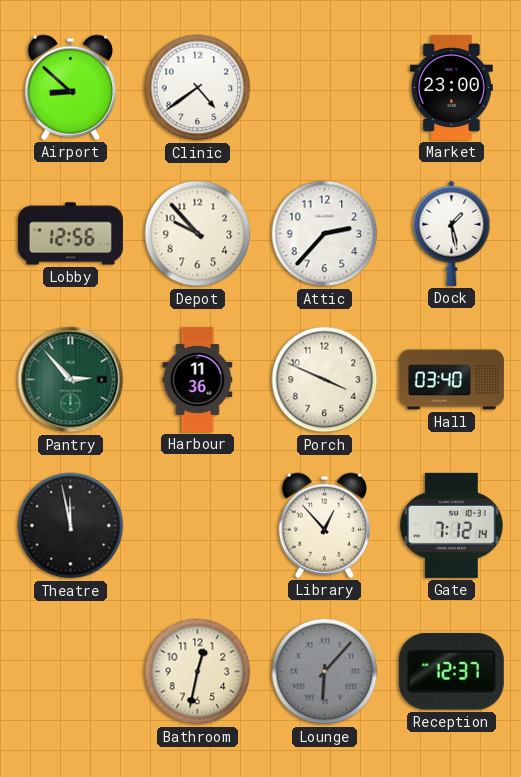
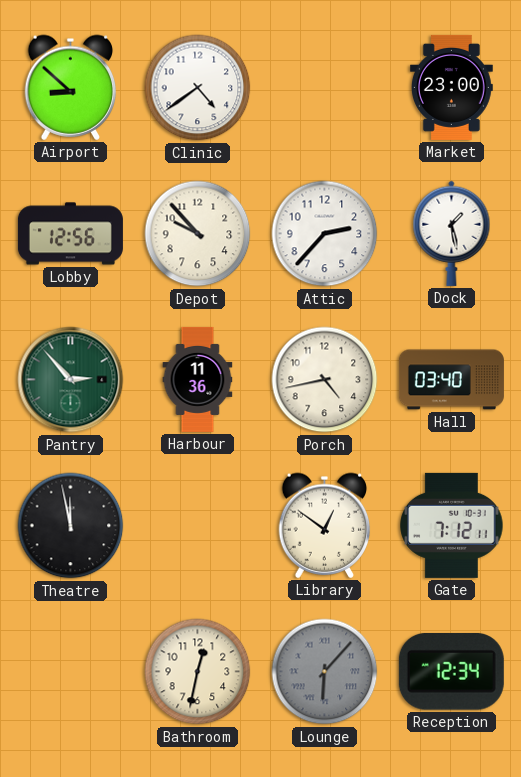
Porch: 3:49 -> 4:43
Library: 12:53 -> 12:51
Gate: 7:12:14 -> 7:12:11
Reception: 12:37 -> 12:34
